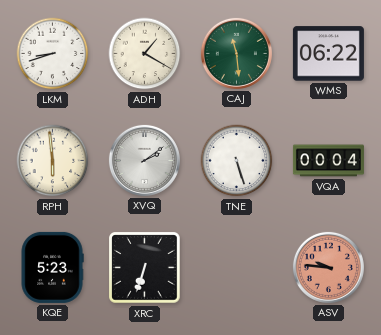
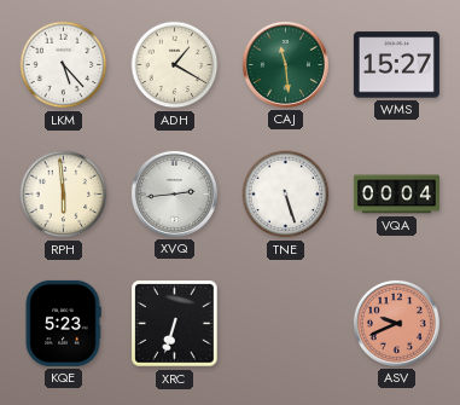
LKM: 8:42 -> 5:23
WMS: 06:22 -> 15:27
XVQ: 2:09 -> 2:44
ASV: 9:46 -> 9:41
